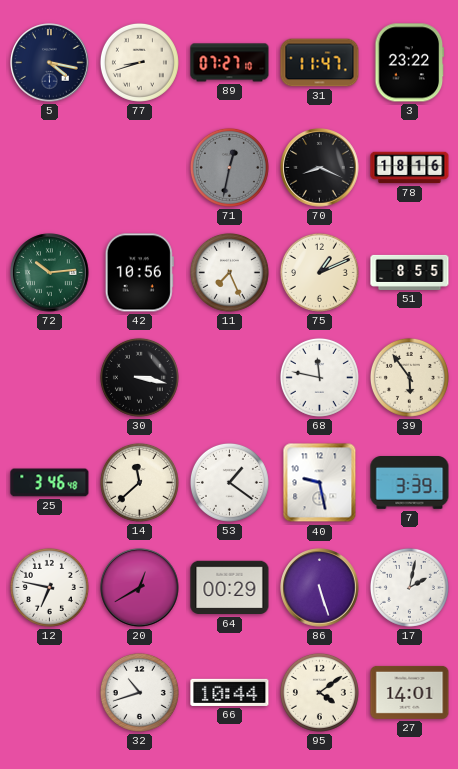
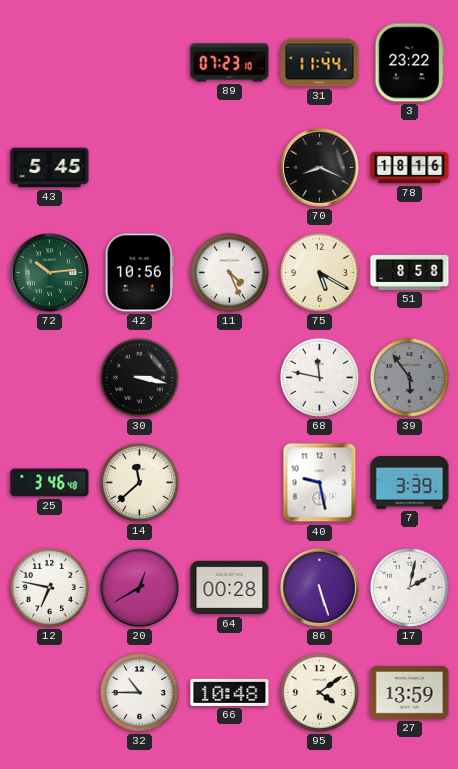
5: 4:17 -> none
77: 8:42 -> none
89: 07:27 -> 07:23
31: 11:47 -> 11:44
43: none -> 5:45
71: 12:32 -> none
11: 7:26 -> 4:26
75: 1:11 -> 5:20
51: 8:55 -> 8:58
39 dial: cream -> grey
53: 1:21 -> none
64: 00:29 -> 00:28
32: 10:42 -> 10:45
66: 10:44 -> 10:48
27: 14:01 -> 13:59
